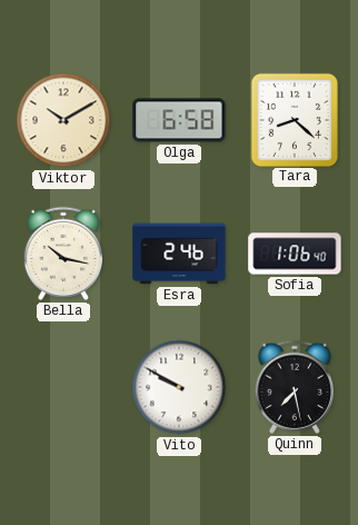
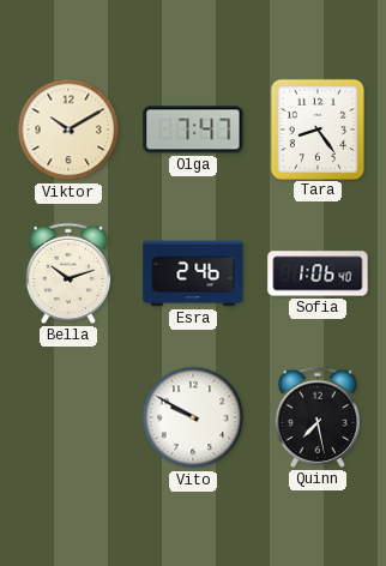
Olga: 6:58 -> 7:47
Tara: 8:22 -> 8:24
Bella: 10:17 -> 10:12
